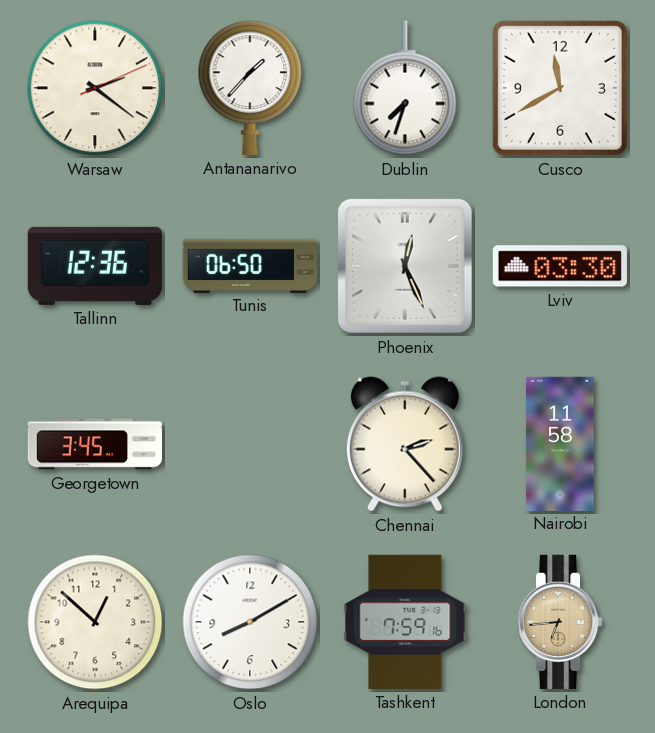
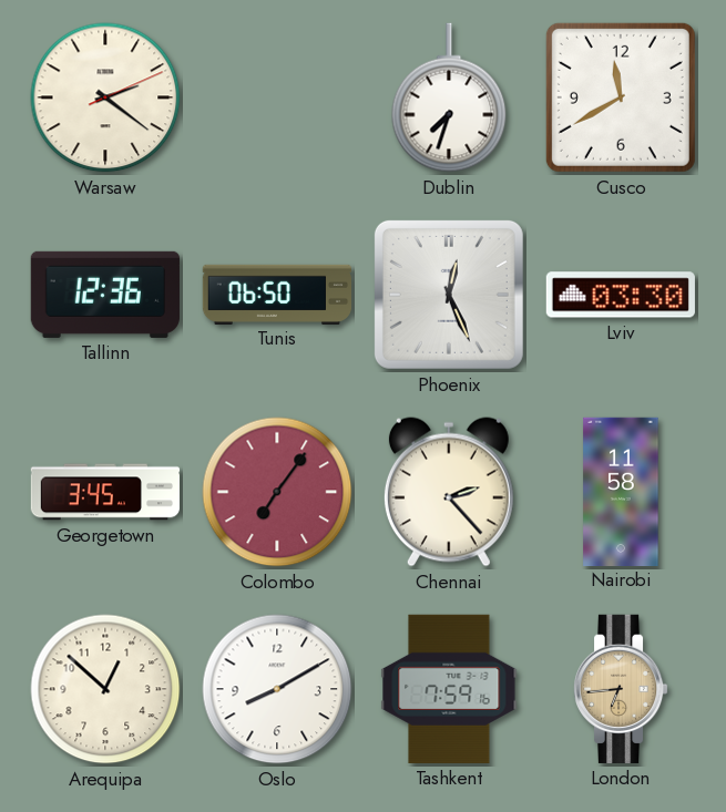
Antananarivo: 1:37 -> none
Colombo: none -> 7:06
